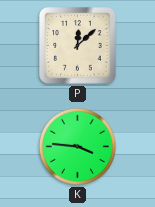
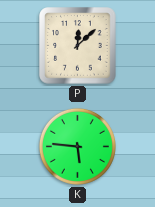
K: 3:46 -> 5:46
